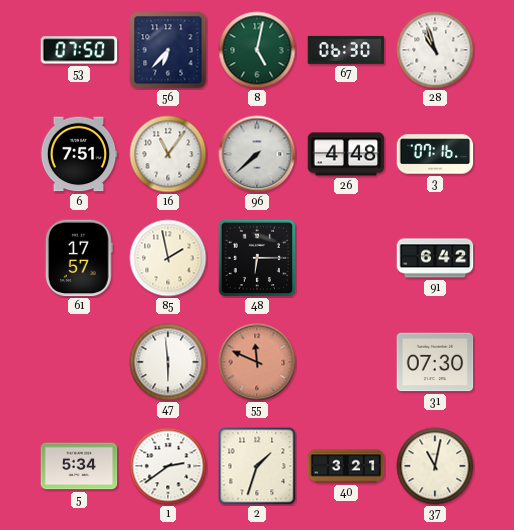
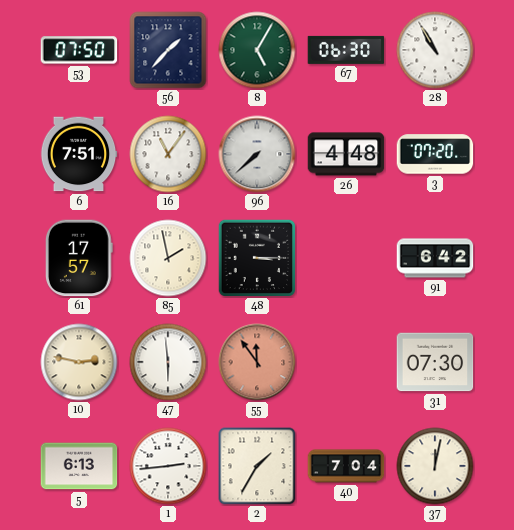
56: 6:37 -> 1:37
8: 5:02 -> 5:05
28: 10:57 -> 10:55
3: 07:16 -> 07:20
48: 6:15 -> 3:15
10: none -> 2:47
55: 11:49 -> 11:54
5: 5:34 -> 6:13
1: 2:39 -> 2:44
2: 1:33 -> 1:35
40: 3:21 -> 7:04
37: 11:02 -> 12:02
